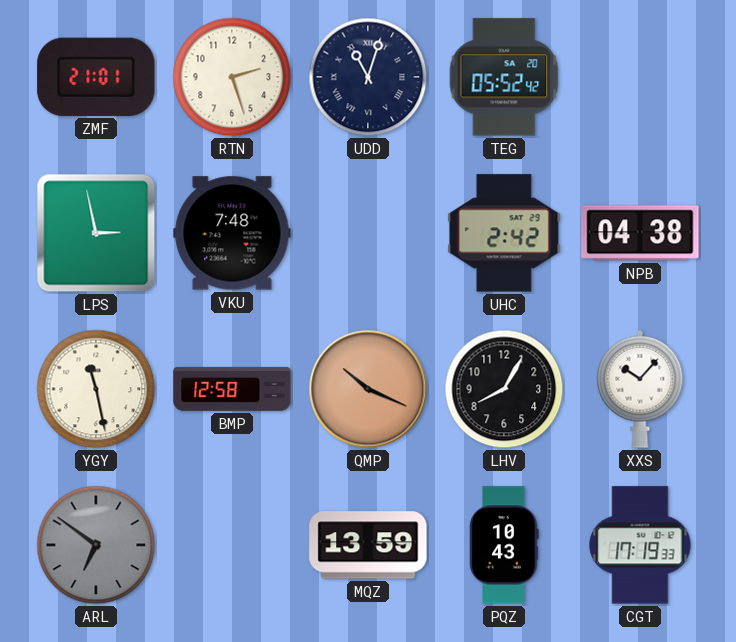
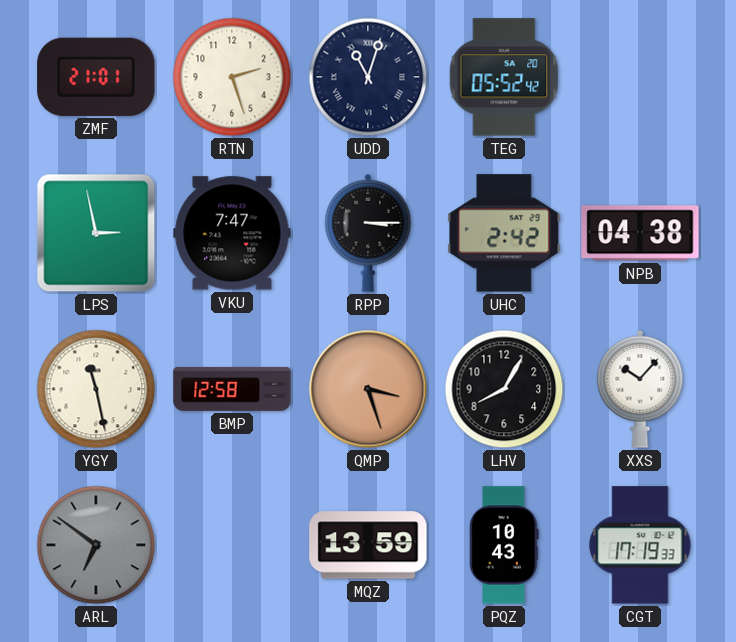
VKU: 7:48 -> 7:47
RPP: none -> 3:15
QMP: 10:19 -> 3:27
